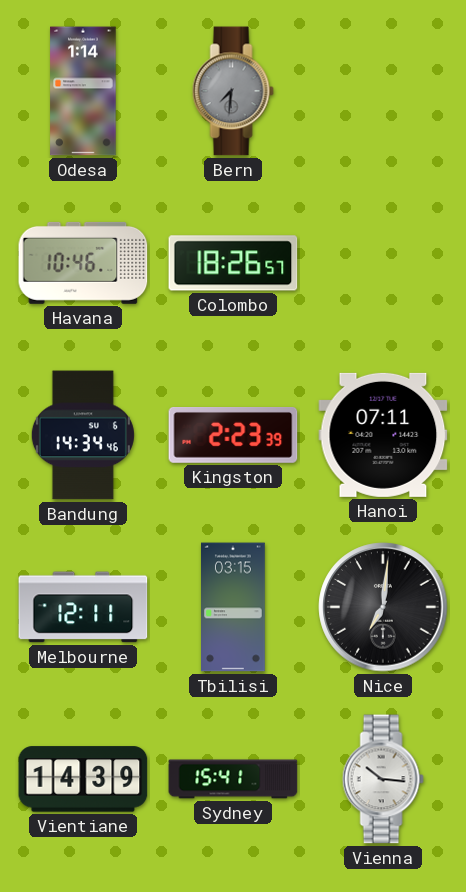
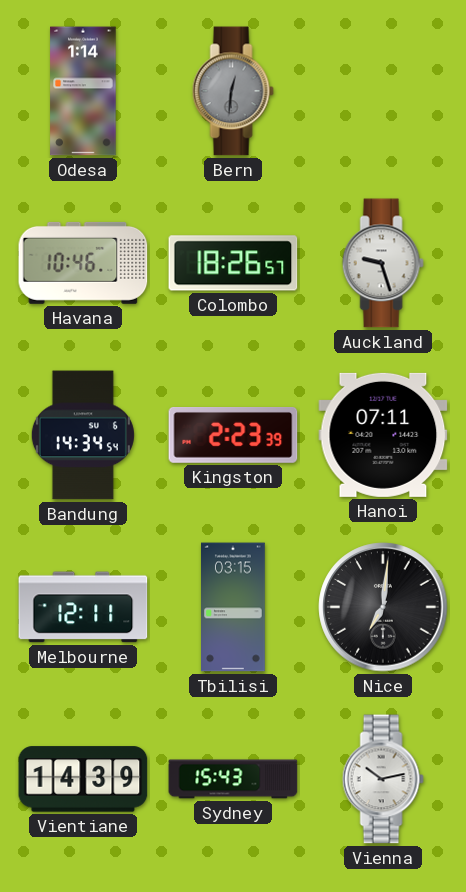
Bern: 7:31 -> 12:31
Auckland: none -> 9:27
Bandung: 14:34:46 -> 14:34:54
Sydney: 15:41 -> 15:43
Vienna: 10:16 -> 10:13
